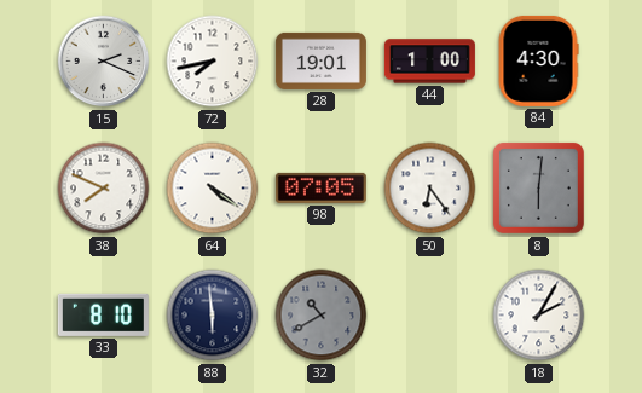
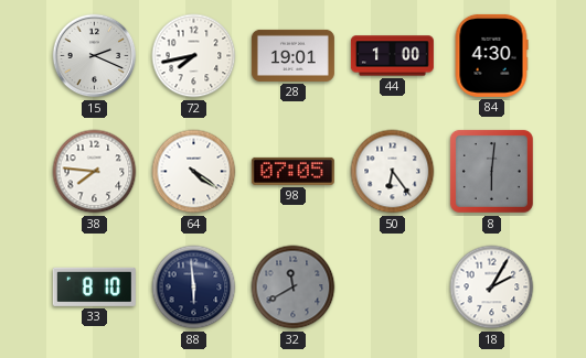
38: 7:49 -> 7:46
32: 10:40 -> 11:40
